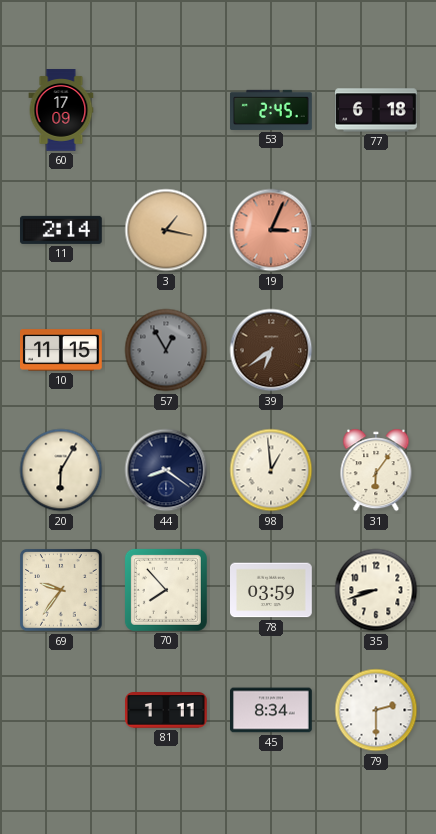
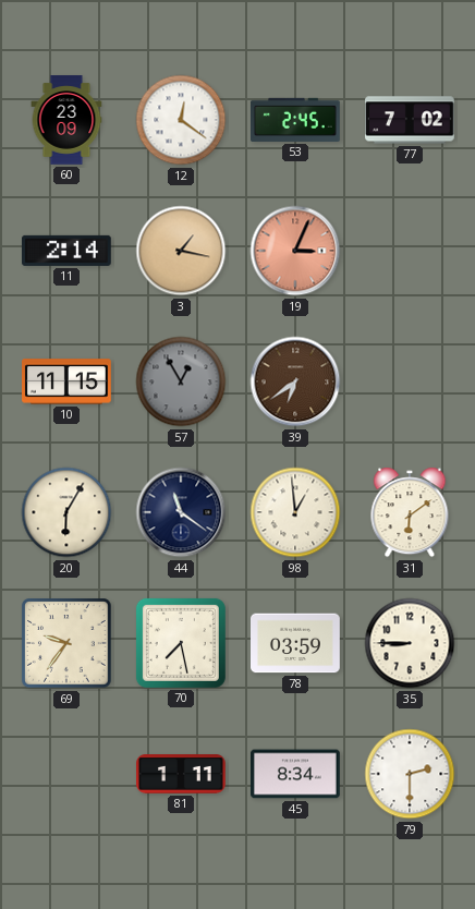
60: 17:09 -> 23:09
12: none -> 12:21
77: 6:18 -> 7:02
44: 8:21 -> 11:21
31: 6:06 -> 6:09
70: 7:53 -> 7:28
35: 8:42 -> 8:45
